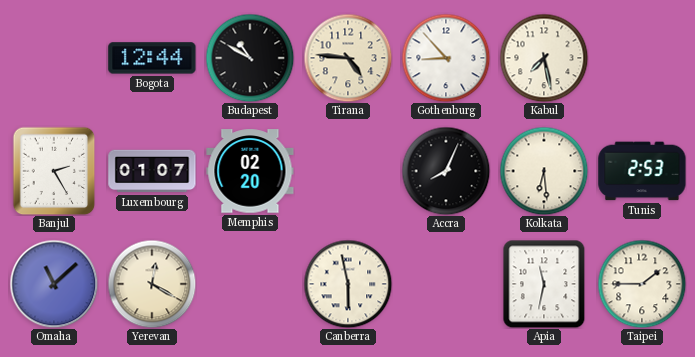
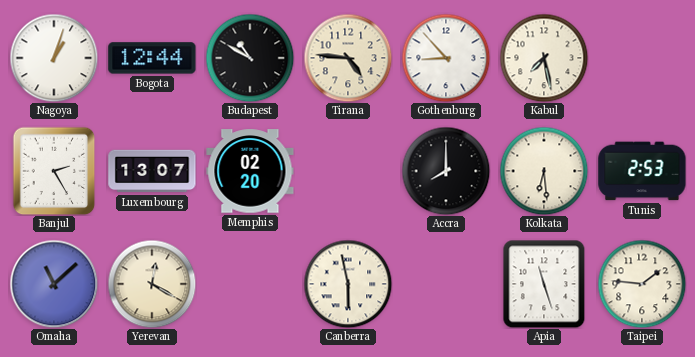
Nagoya: none -> 1:03
Luxembourg: 01:07 -> 13:07
Accra: 8:04 -> 8:00
Apia: 11:32 -> 11:27
Taipei: 1:45 -> 1:46
